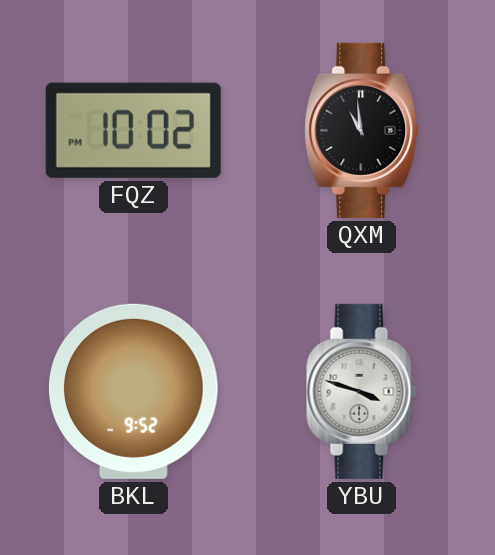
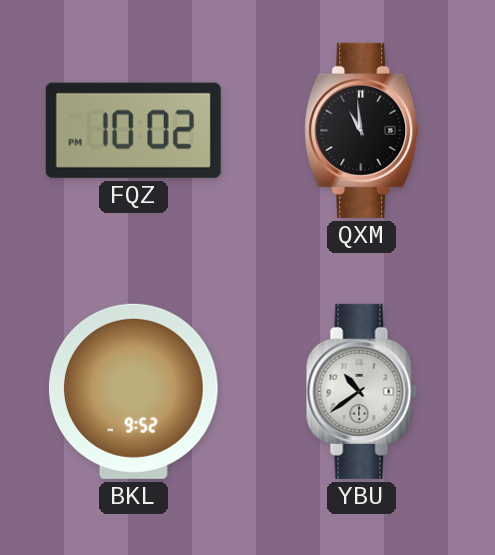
YBU: 3:48 -> 10:39
